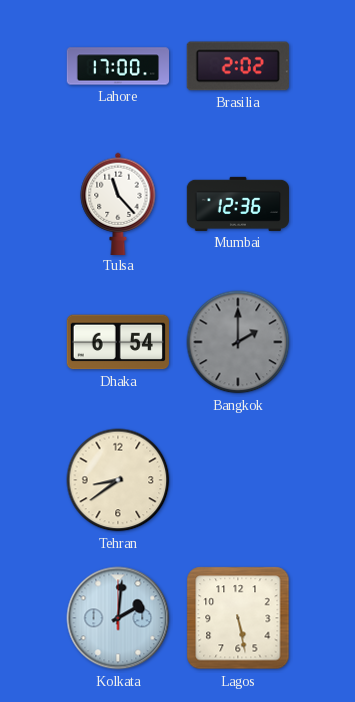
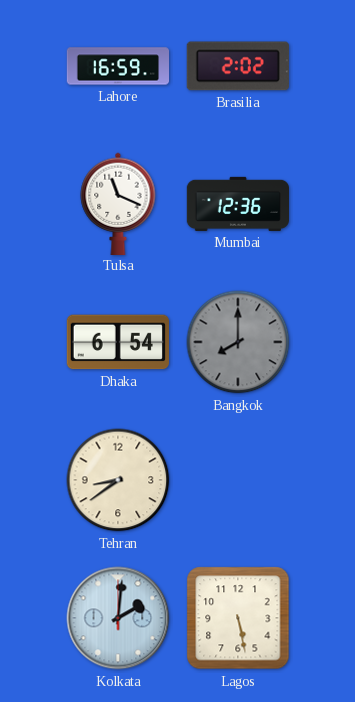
Lahore: 17:00 -> 16:59
Tulsa: 11:23 -> 11:19
Bangkok: 2:00 -> 8:00
